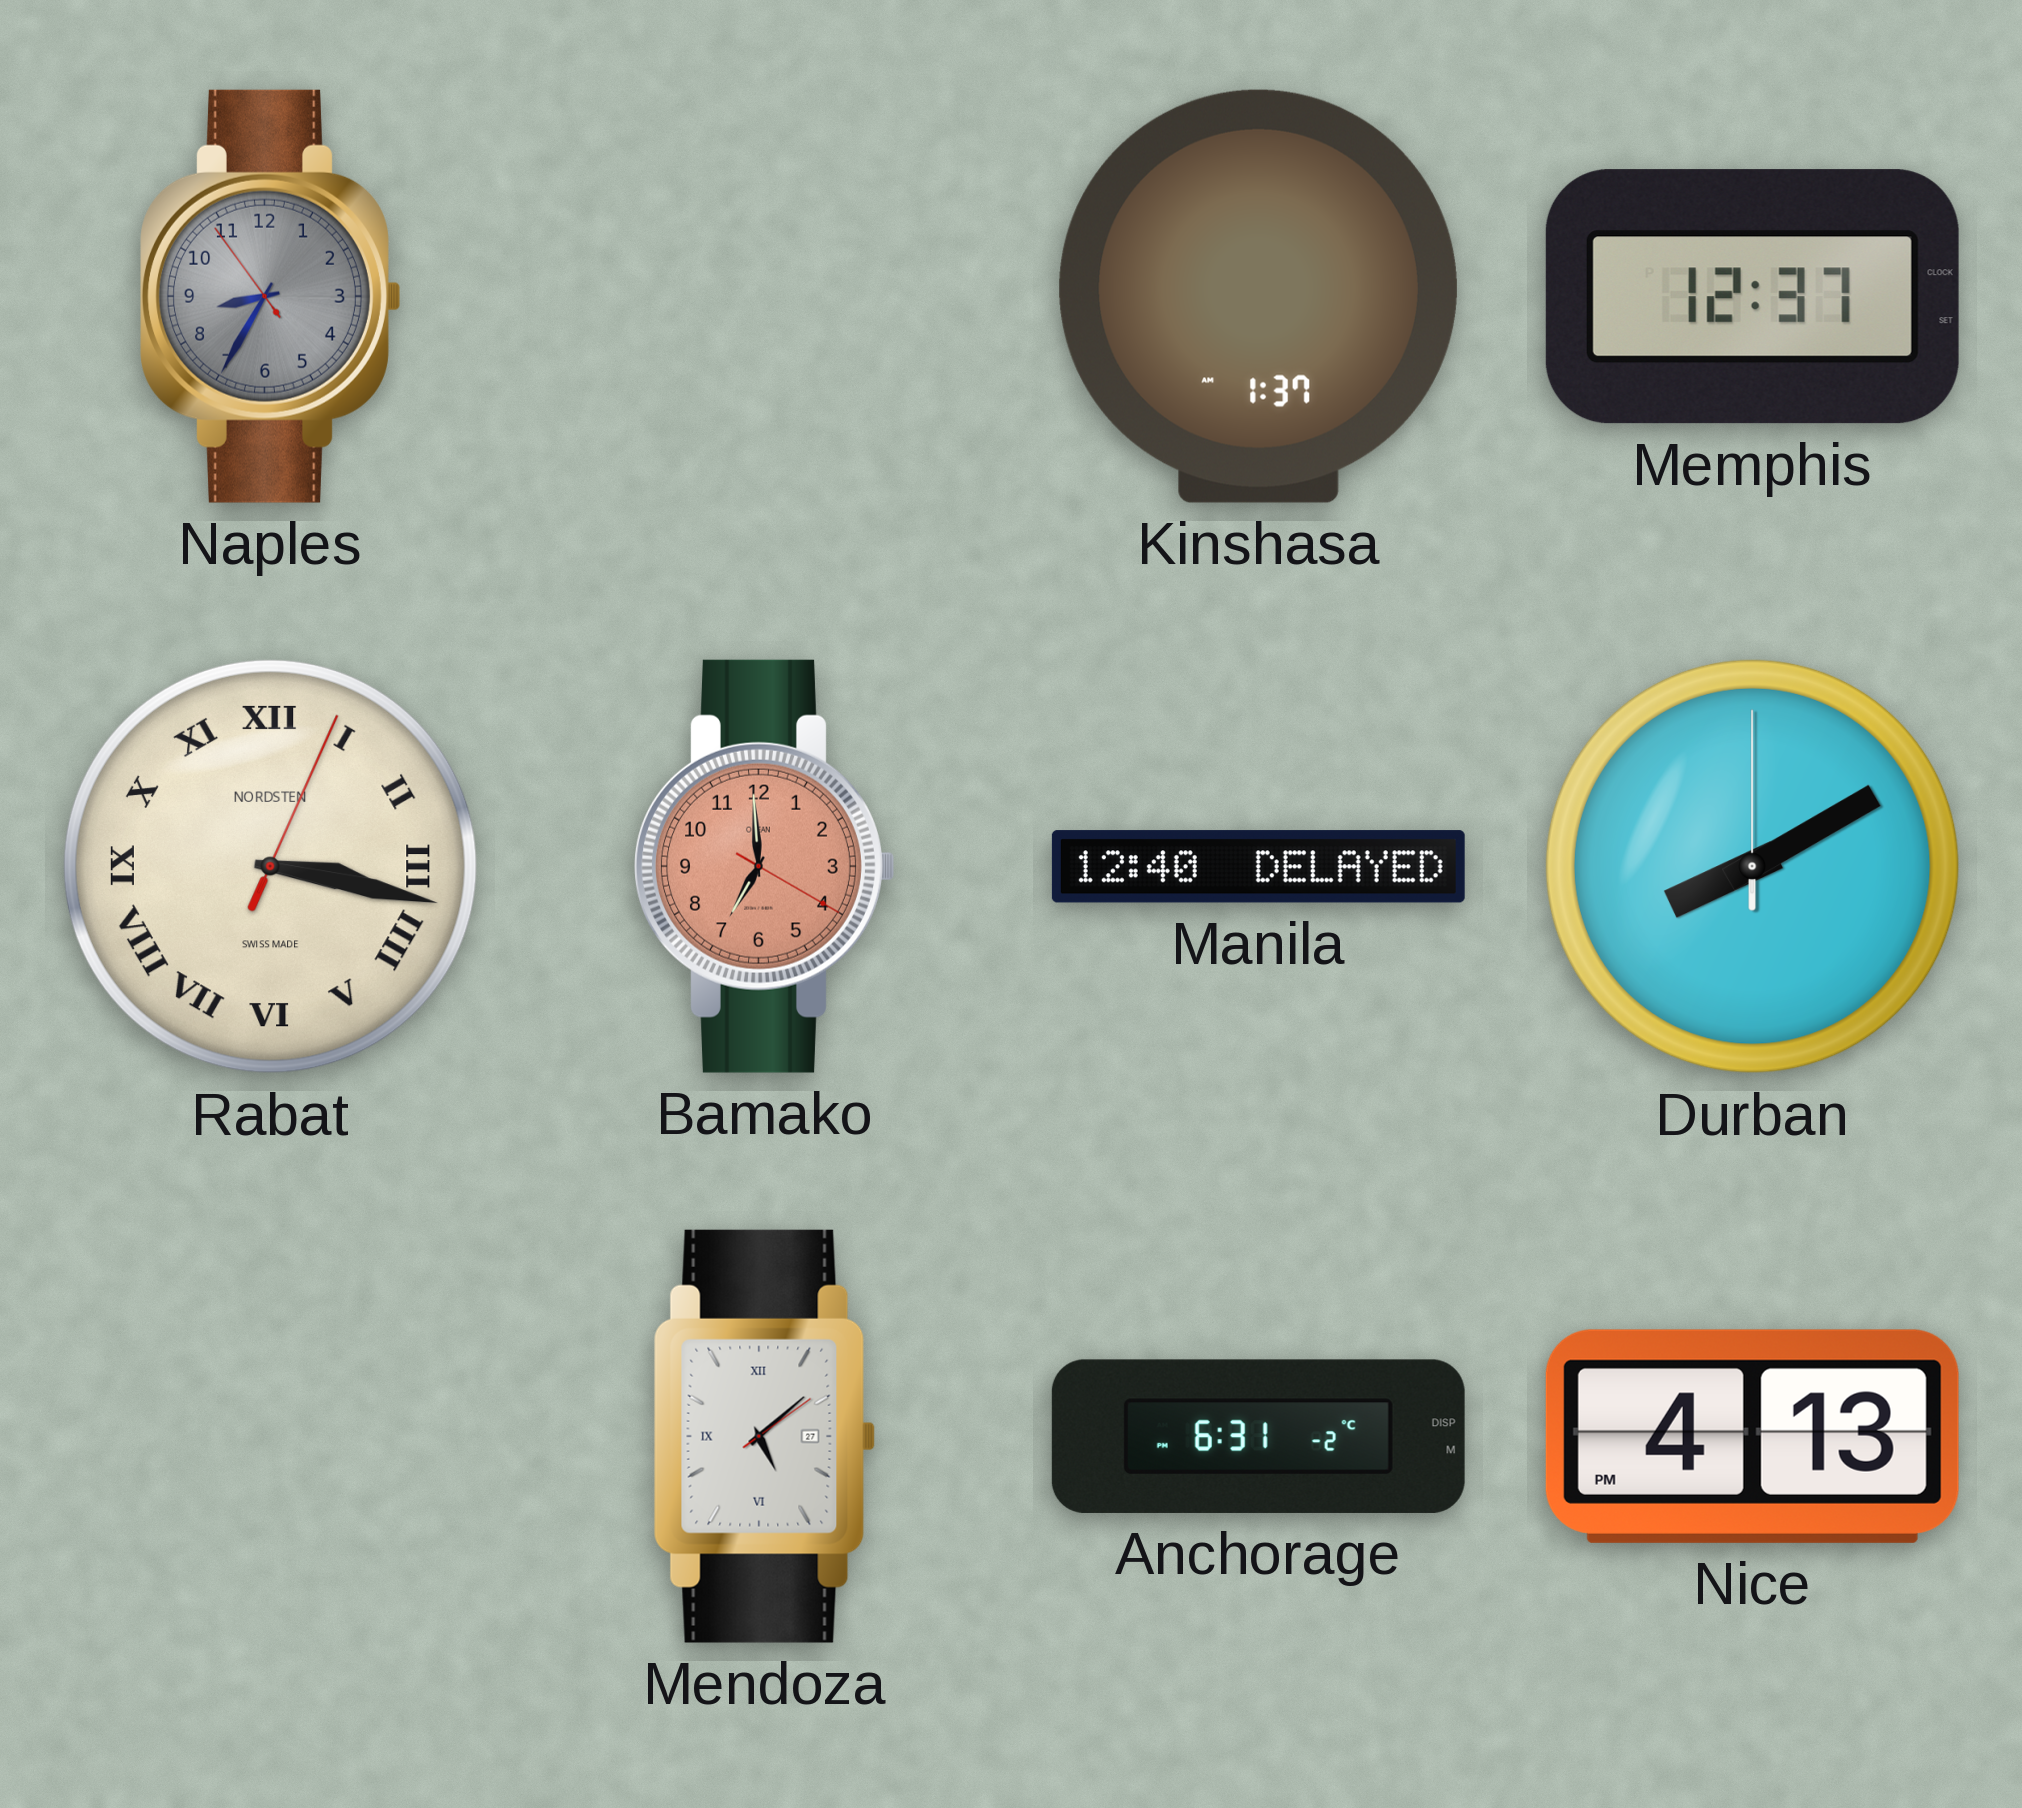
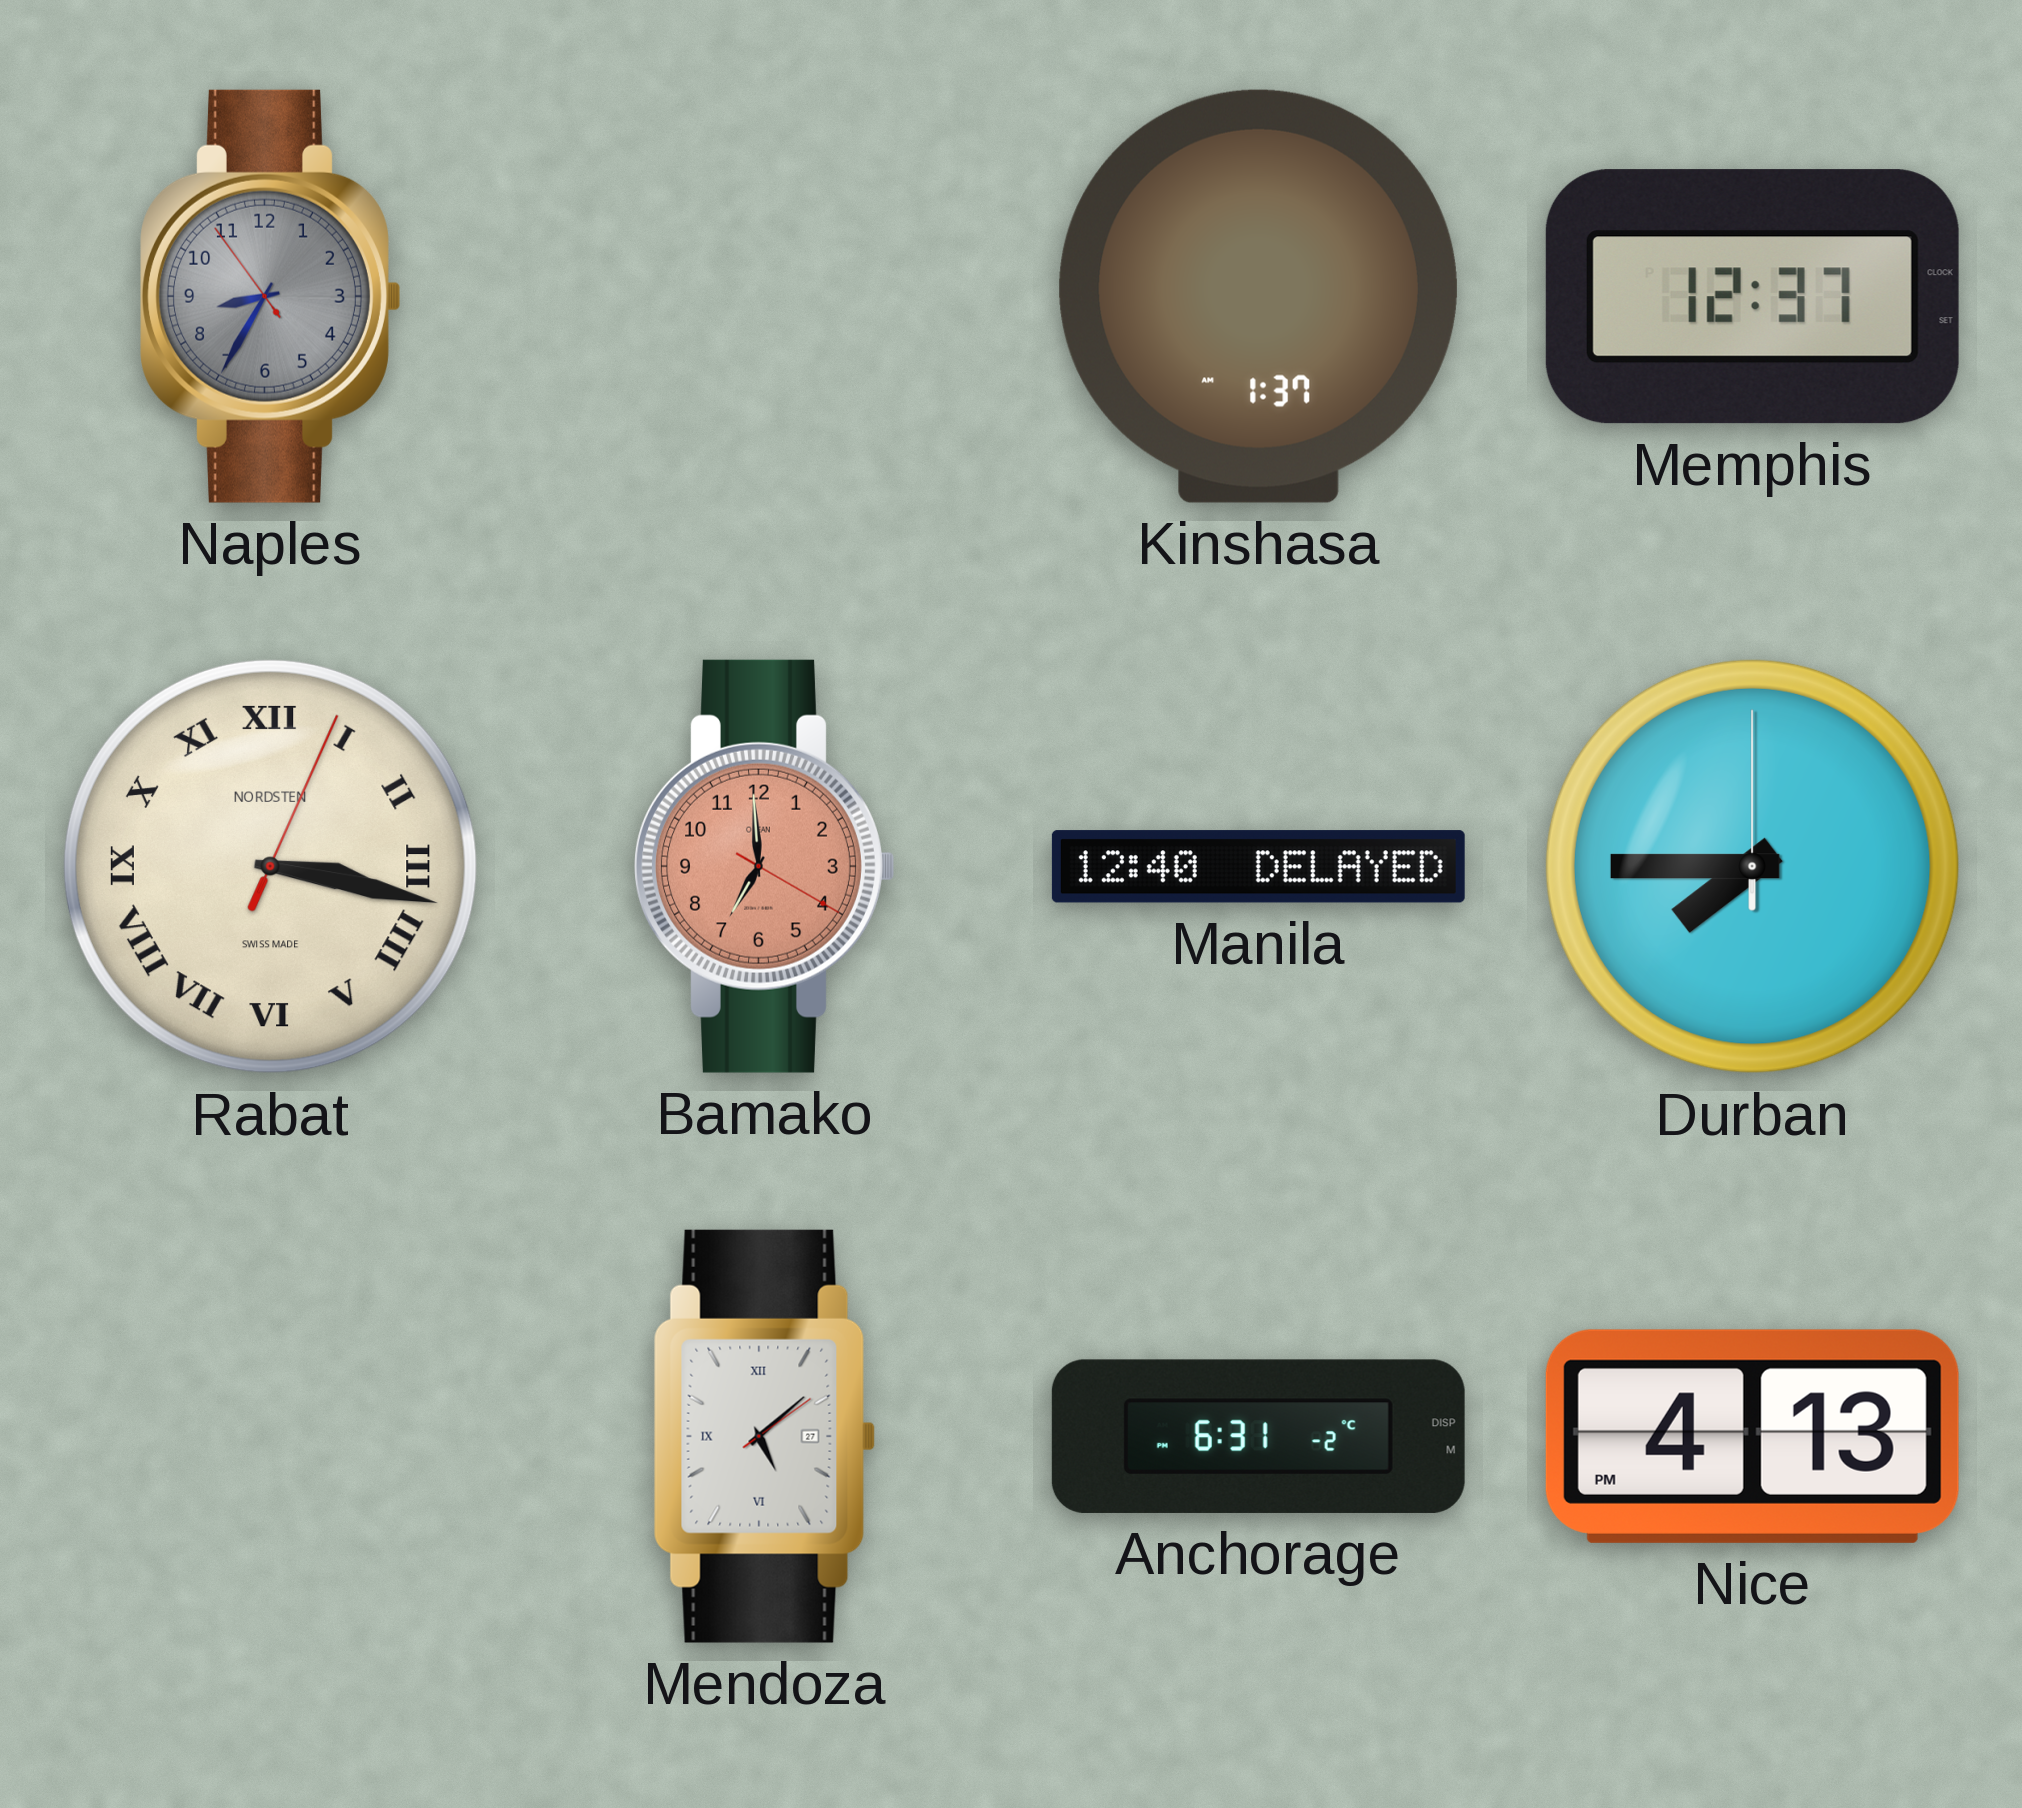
Durban: 8:10 -> 7:45
